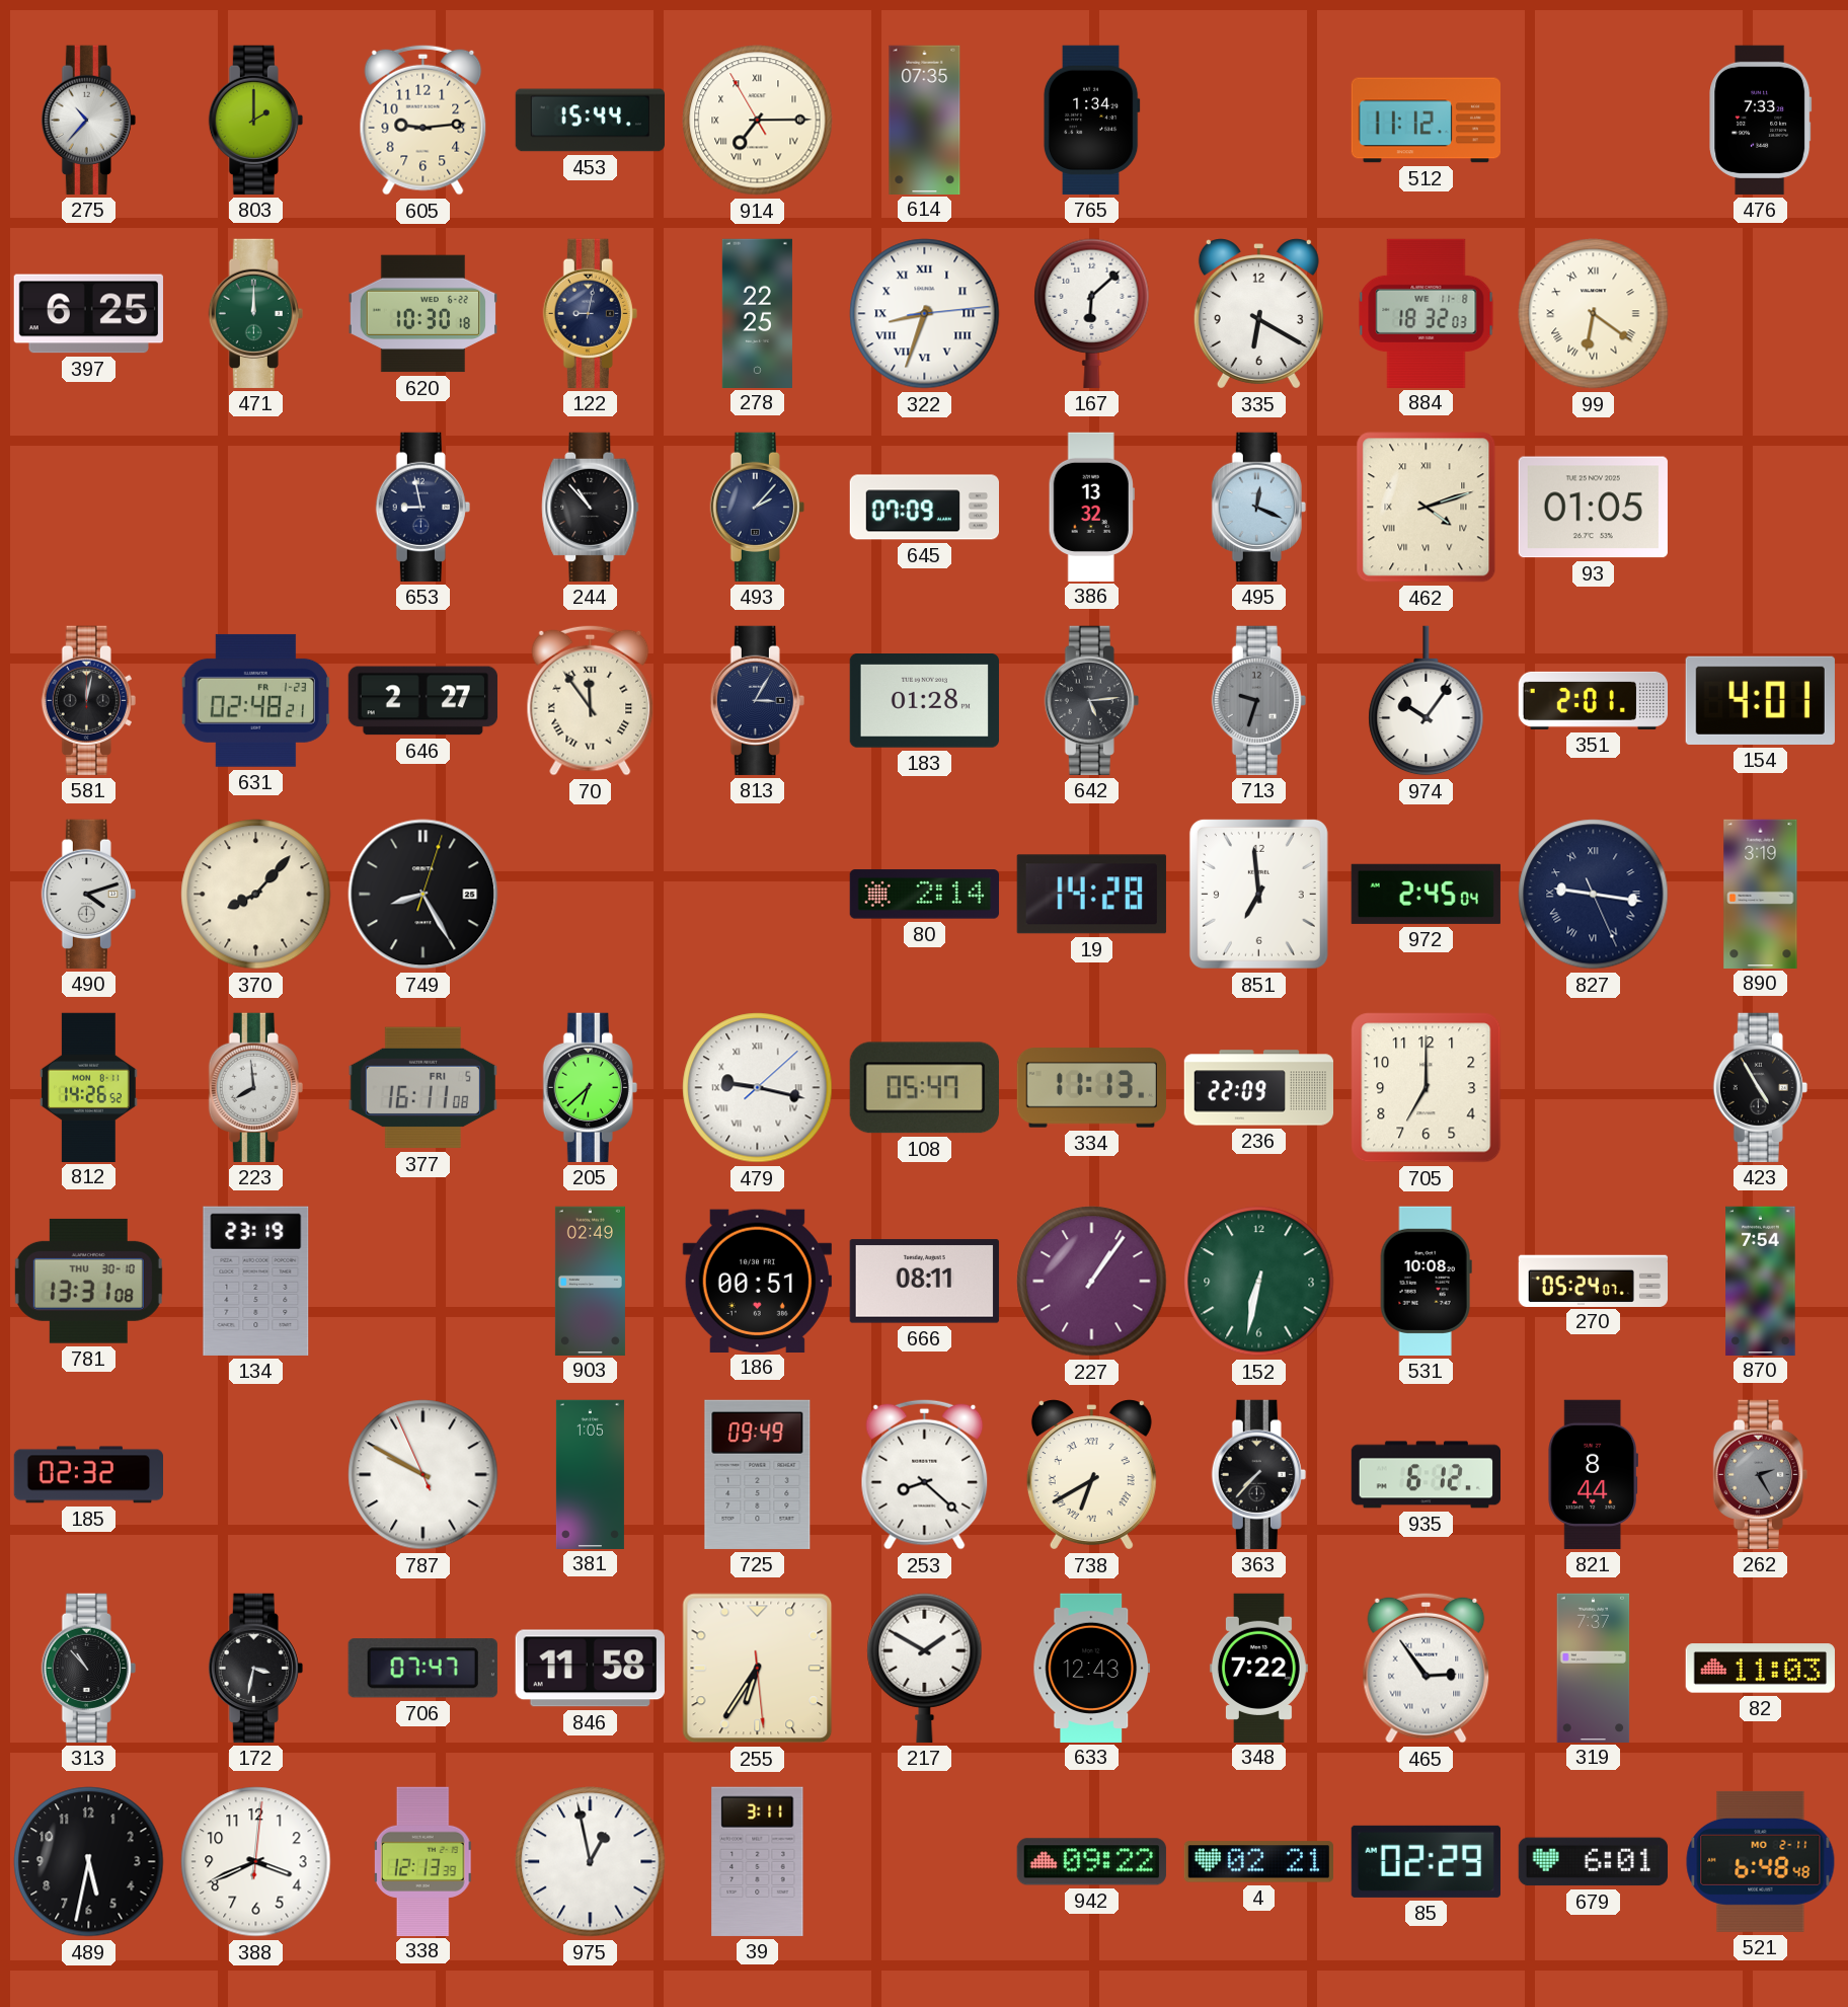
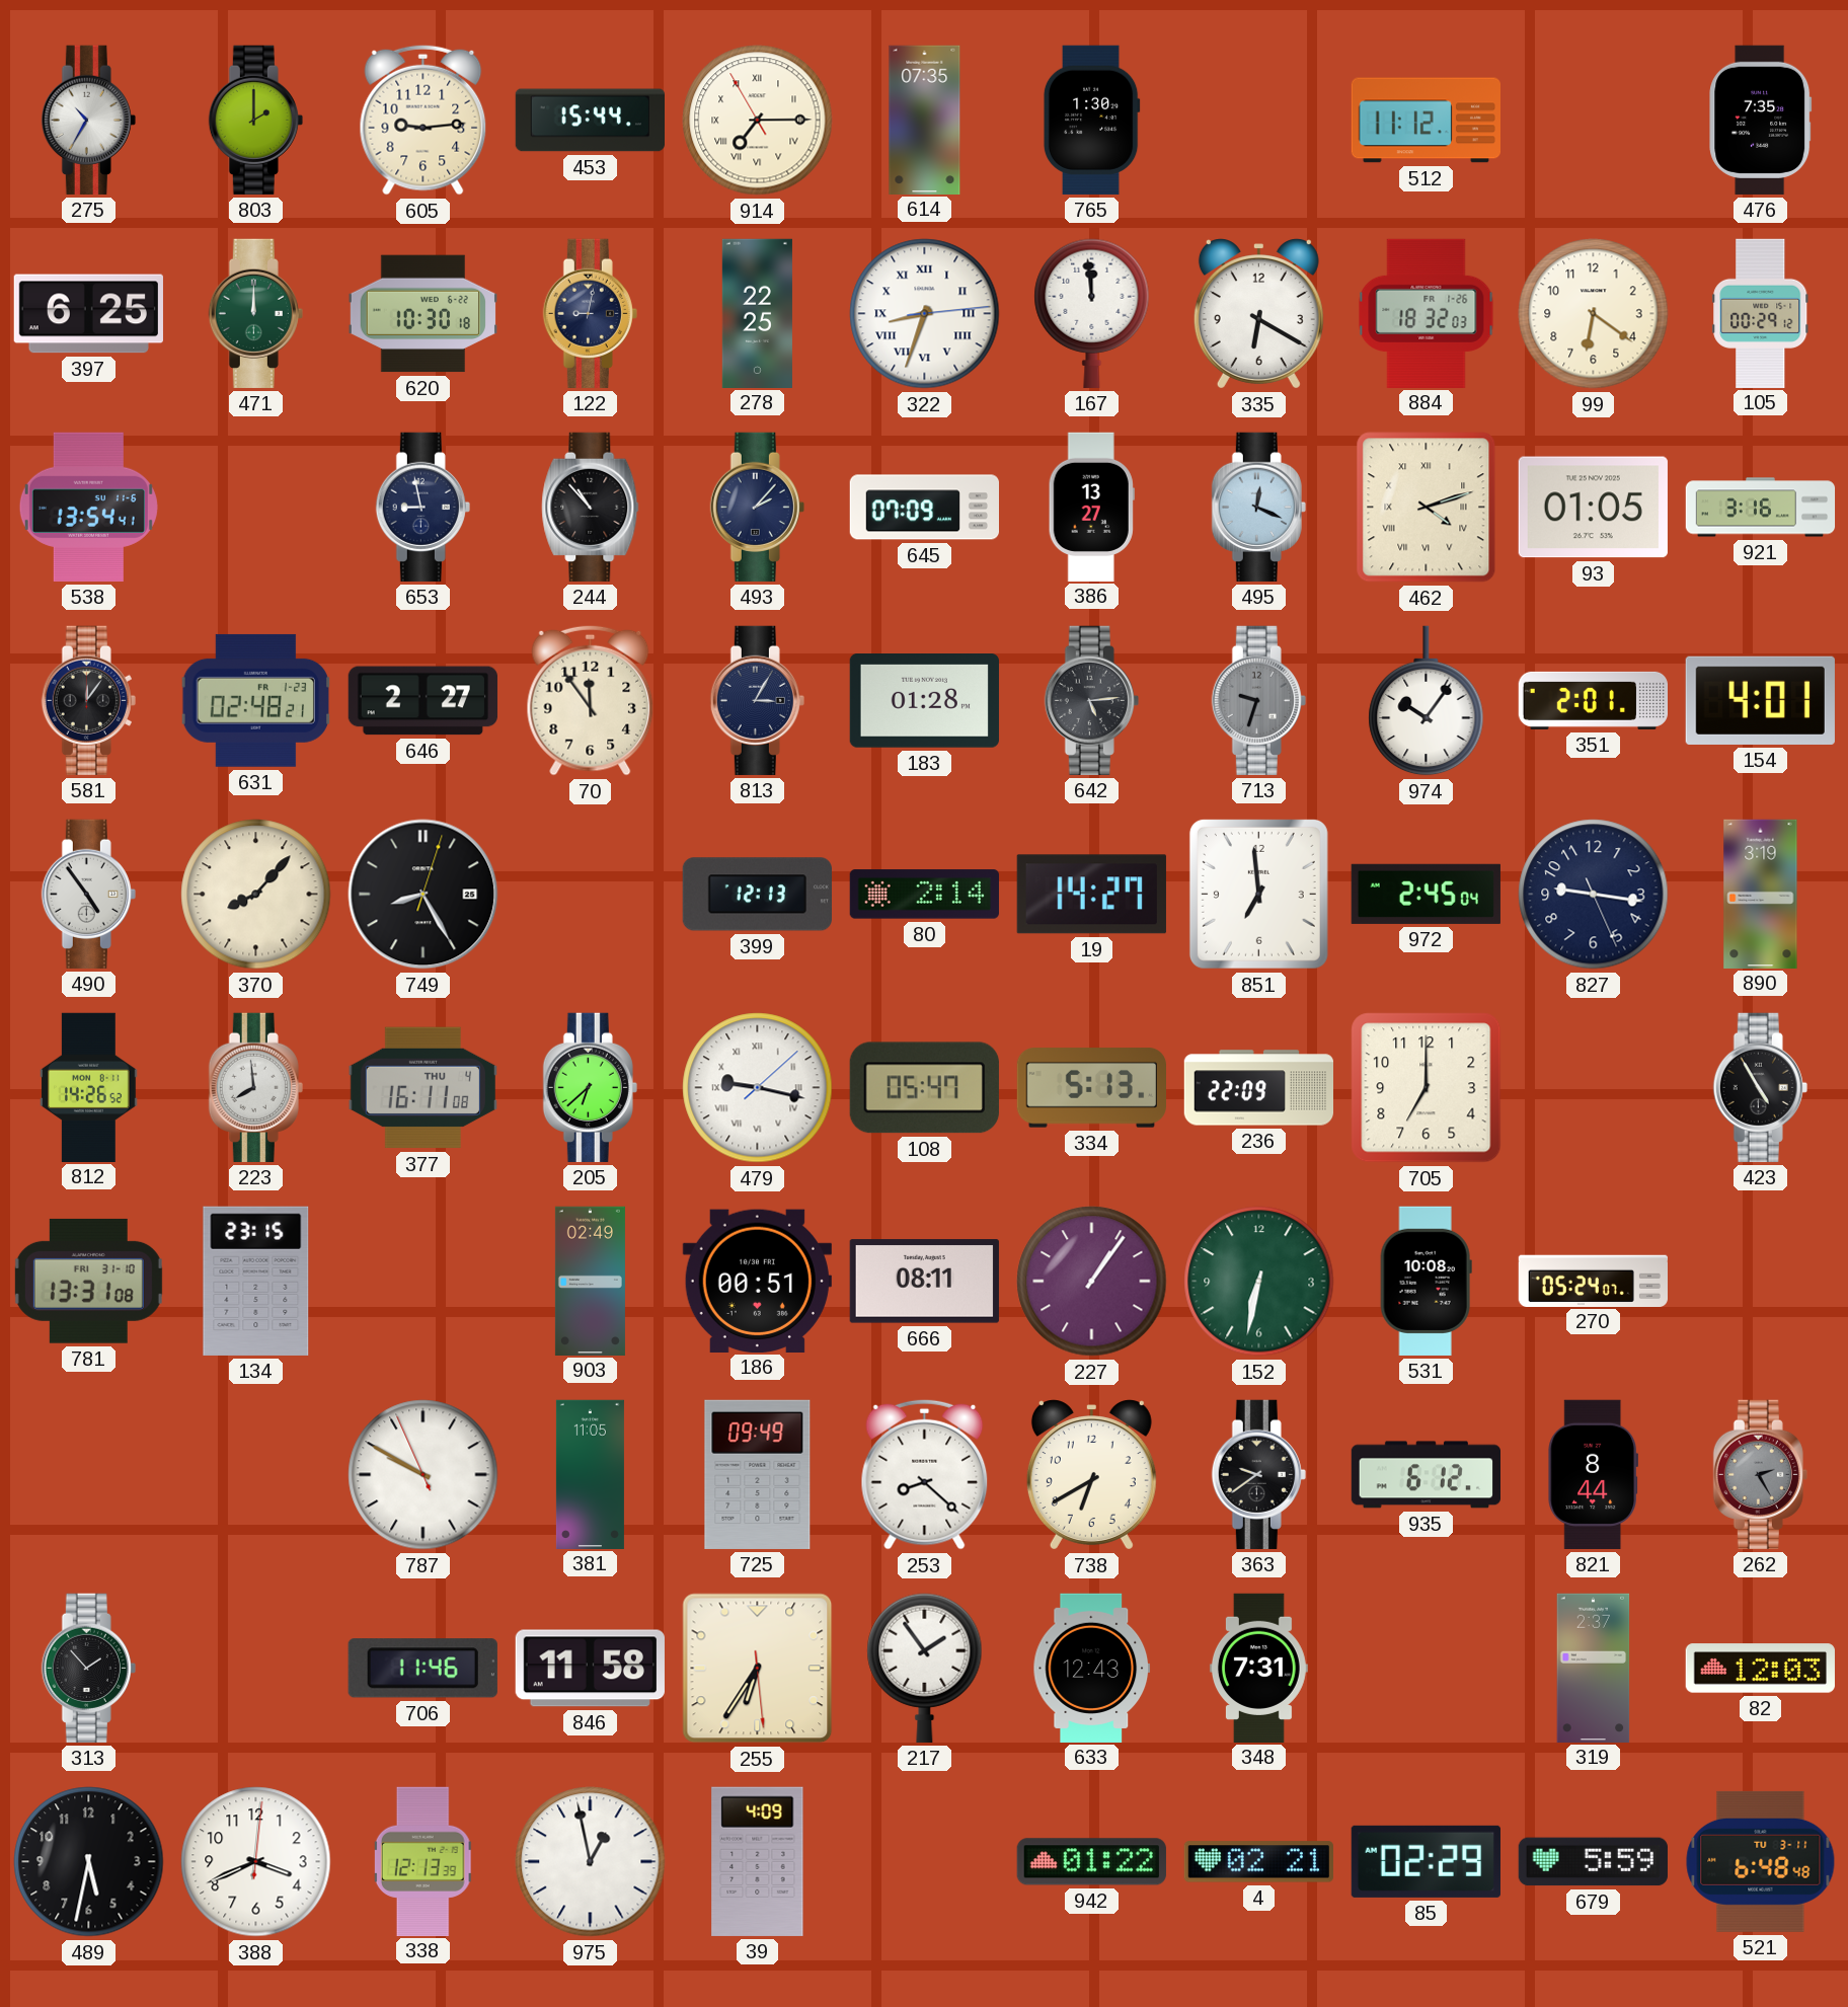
275: 10:37 -> 10:35
765: 1:34 -> 1:30
476: 7:33 -> 7:35
167: 6:08 -> 11:59
884 date: WE 11-8 -> FR 1-26
99 numerals: Roman -> Arabic
105: none -> 00:29
538: none -> 13:54
386: 13:32 -> 13:27
921: none -> 3:16
581: 12:02 -> 12:06
70 numerals: Roman -> Arabic
490: 4:12 -> 4:54
399: none -> 12:13
19: 14:28 -> 14:27
827 numerals: Roman -> Arabic
377 date: FRI 5 -> THU 4
334: 11:13 -> 5:13
781 date: THU 30-10 -> FRI 31-10
134: 23:19 -> 23:15
870: 7:54 -> none
185: 02:32 -> none
381: 1:05 -> 11:05
738 numerals: Roman -> Arabic
363: 7:37 -> 9:39
313: 10:53 -> 1:53
172: 3:32 -> none
706: 07:47 -> 11:46
217: 1:50 -> 1:54
348: 7:22 -> 7:31
465: 2:54 -> none
319: 7:37 -> 2:37
82: 11:03 -> 12:03
39: 3:11 -> 4:09
942: 09:22 -> 01:22
679: 6:01 -> 5:59
521 date: MO 2-11 -> TU 3-11
